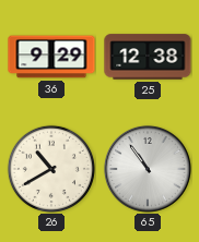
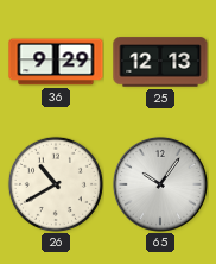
25: 12:38 -> 12:13
65: 10:54 -> 10:06
